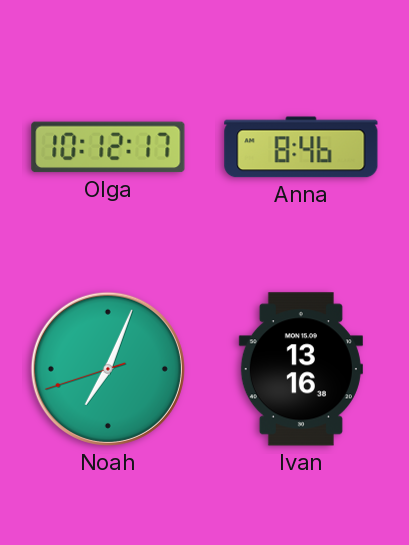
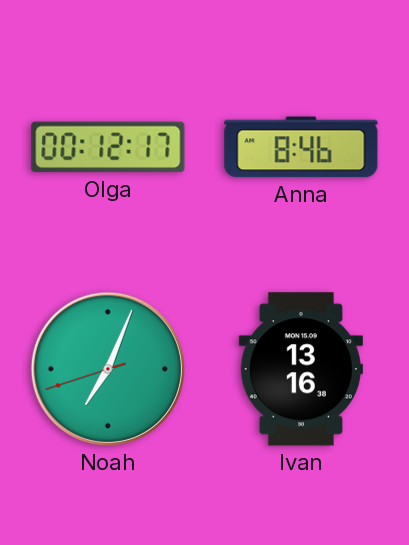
Olga: 10:12 -> 00:12
